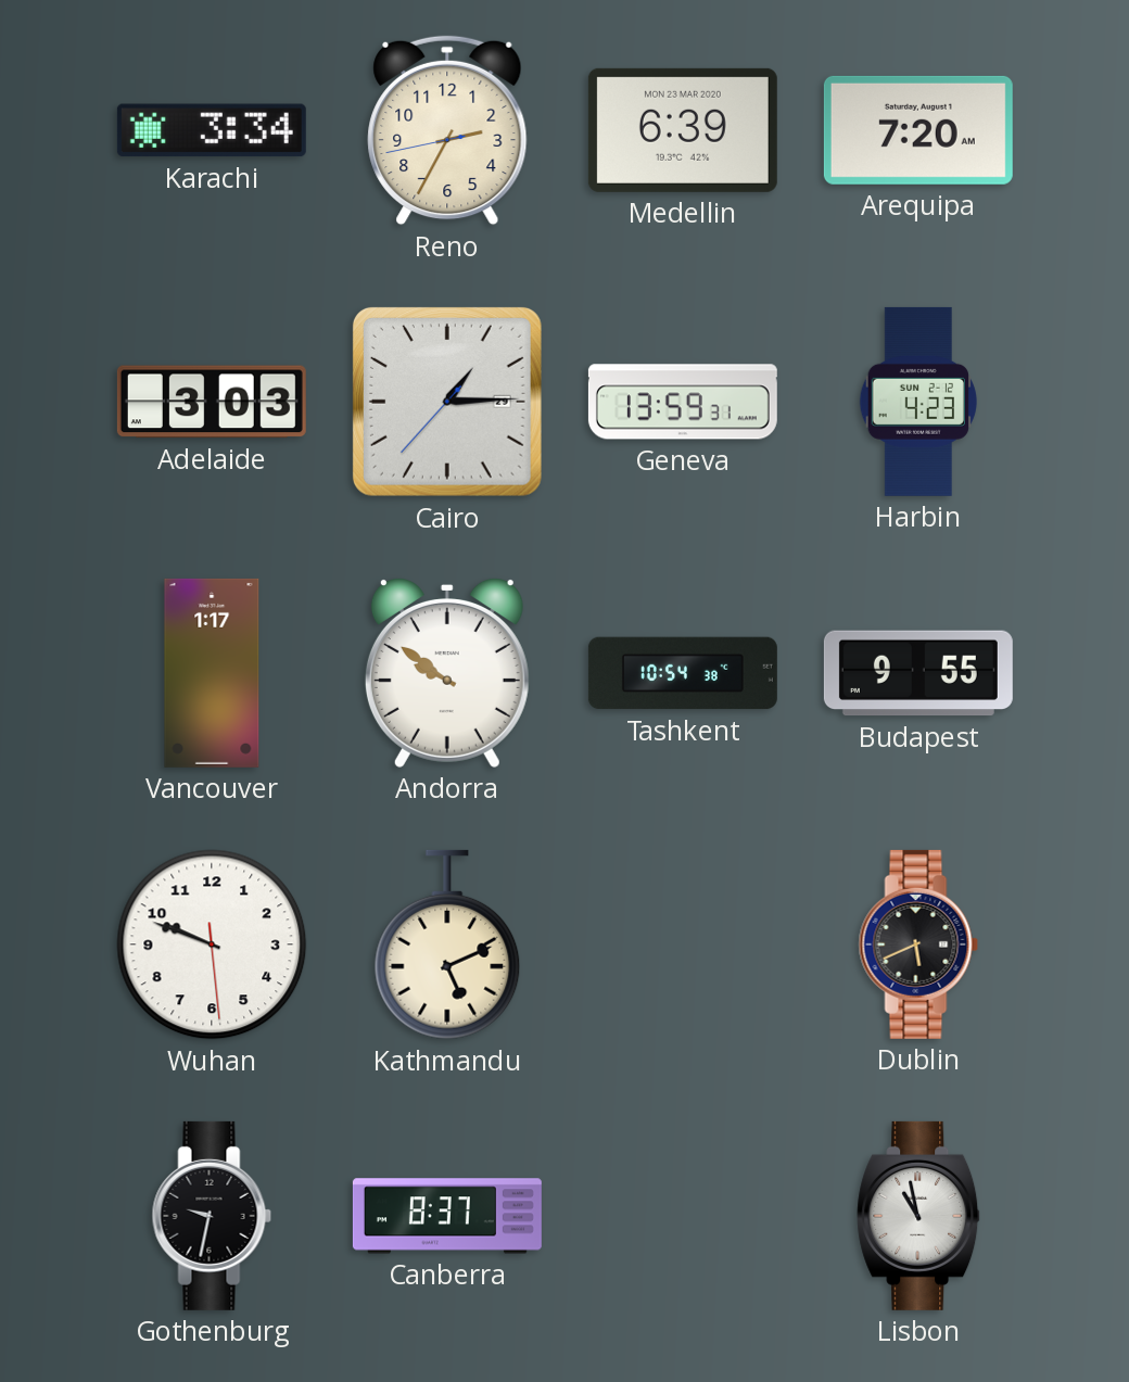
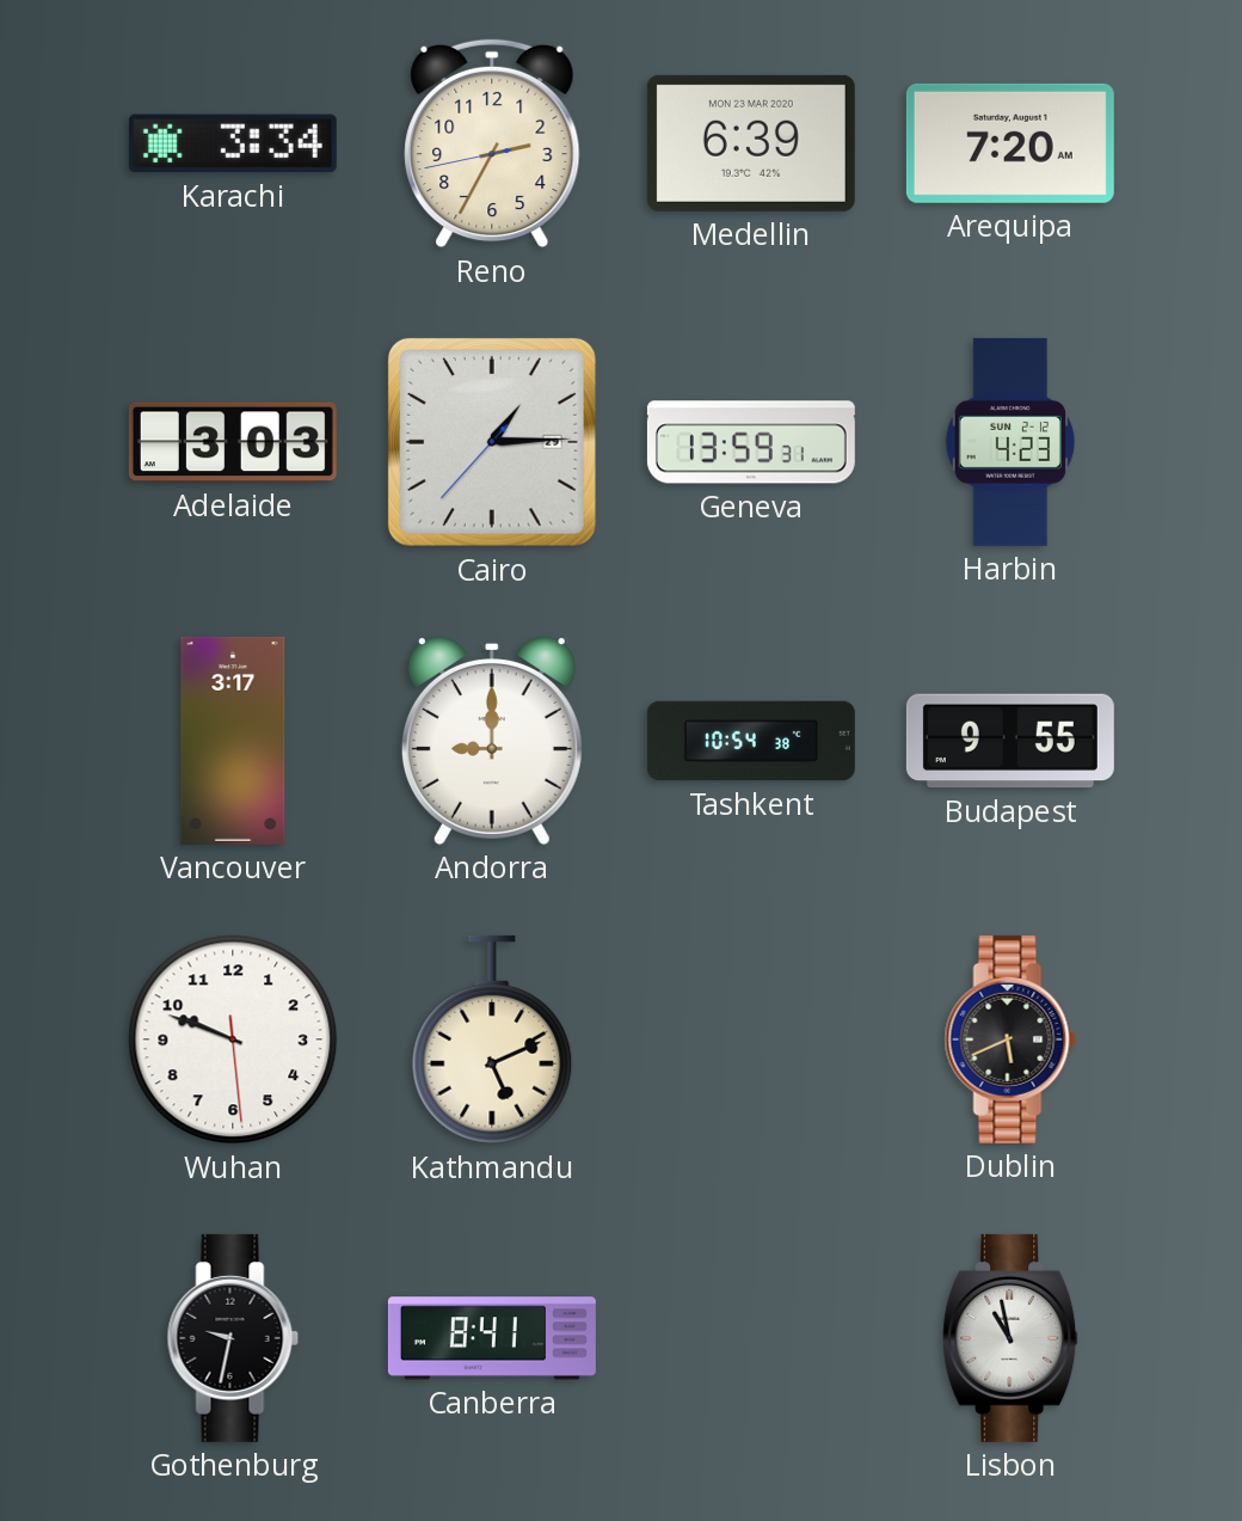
Vancouver: 1:17 -> 3:17
Andorra: 9:51 -> 9:00
Canberra: 8:37 -> 8:41
